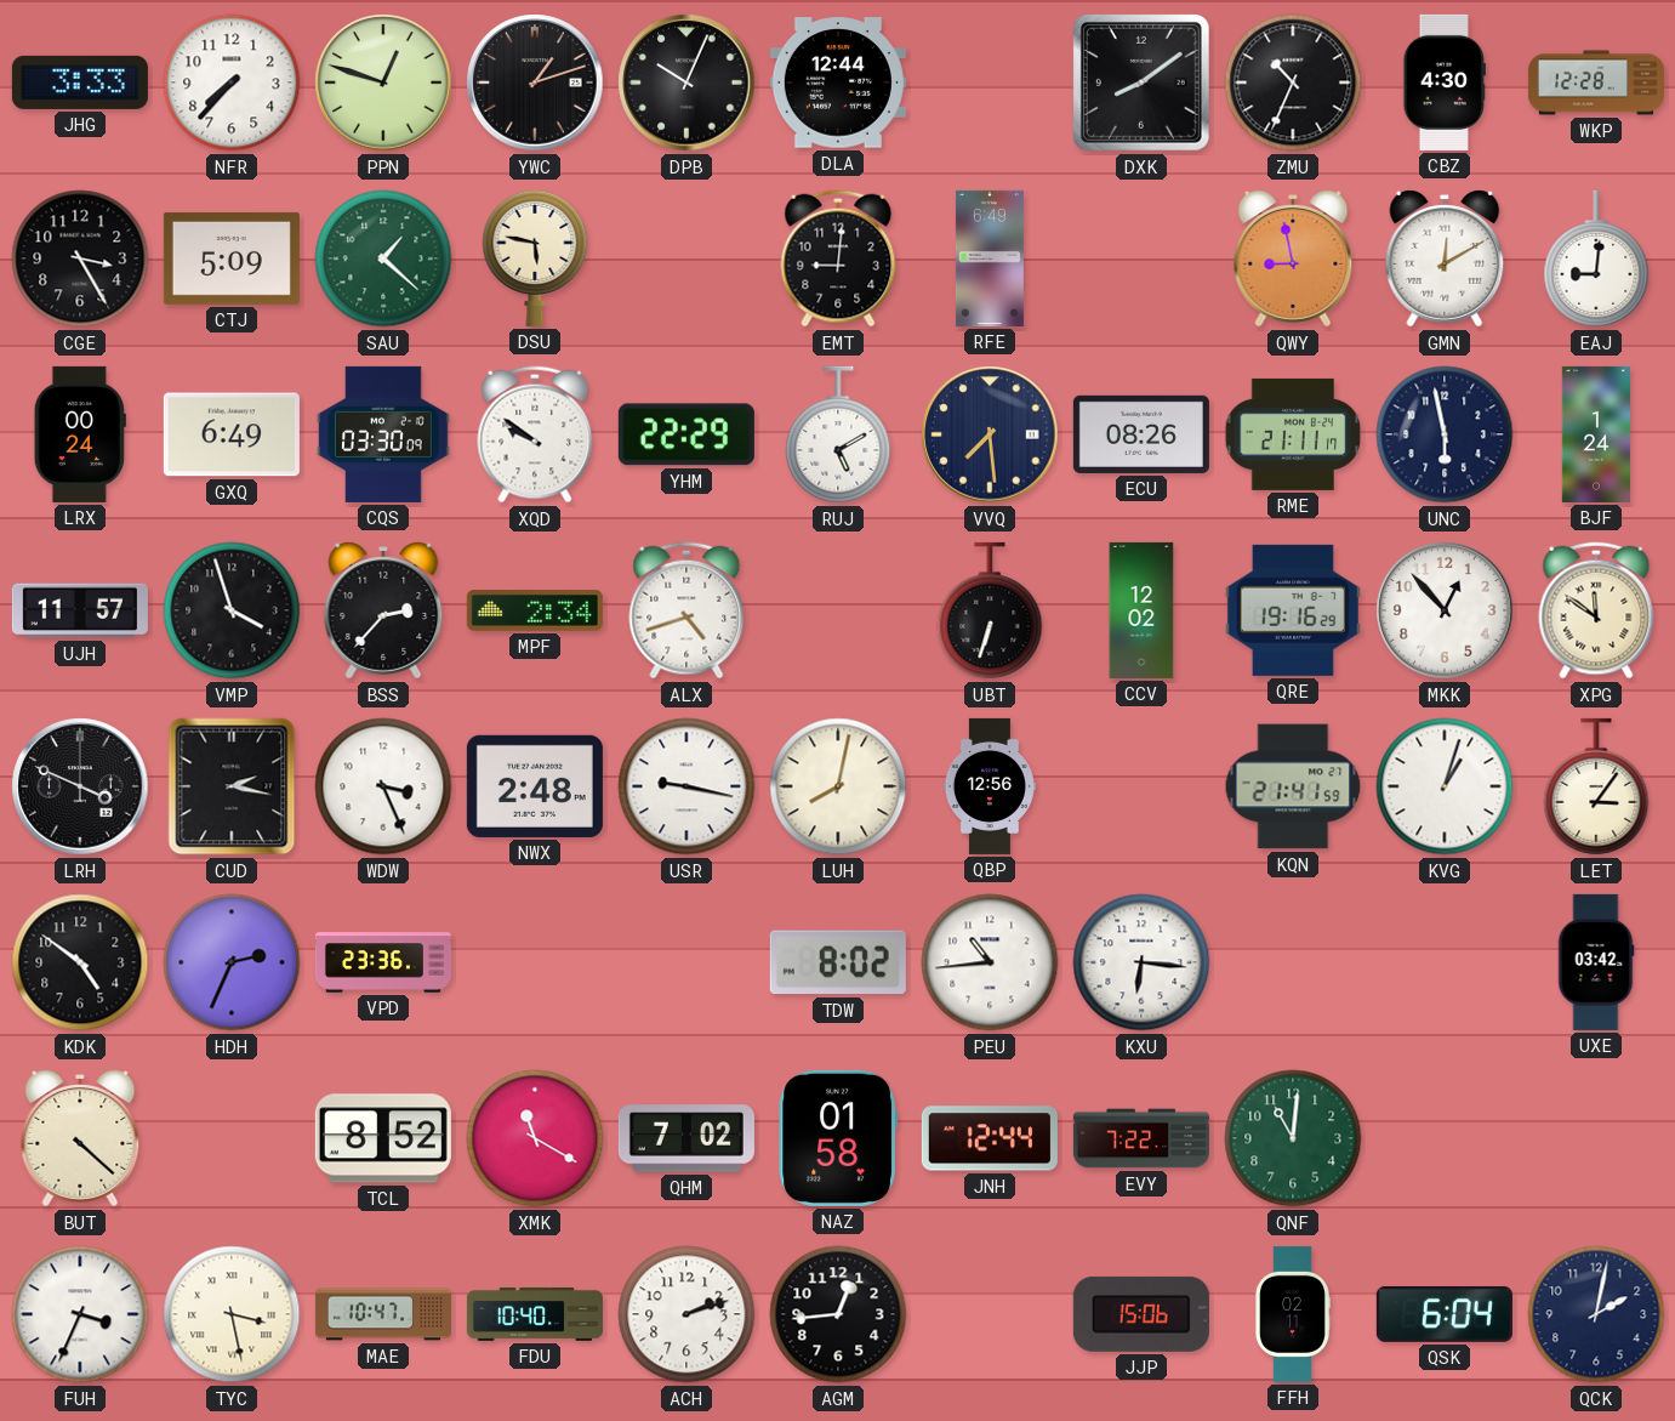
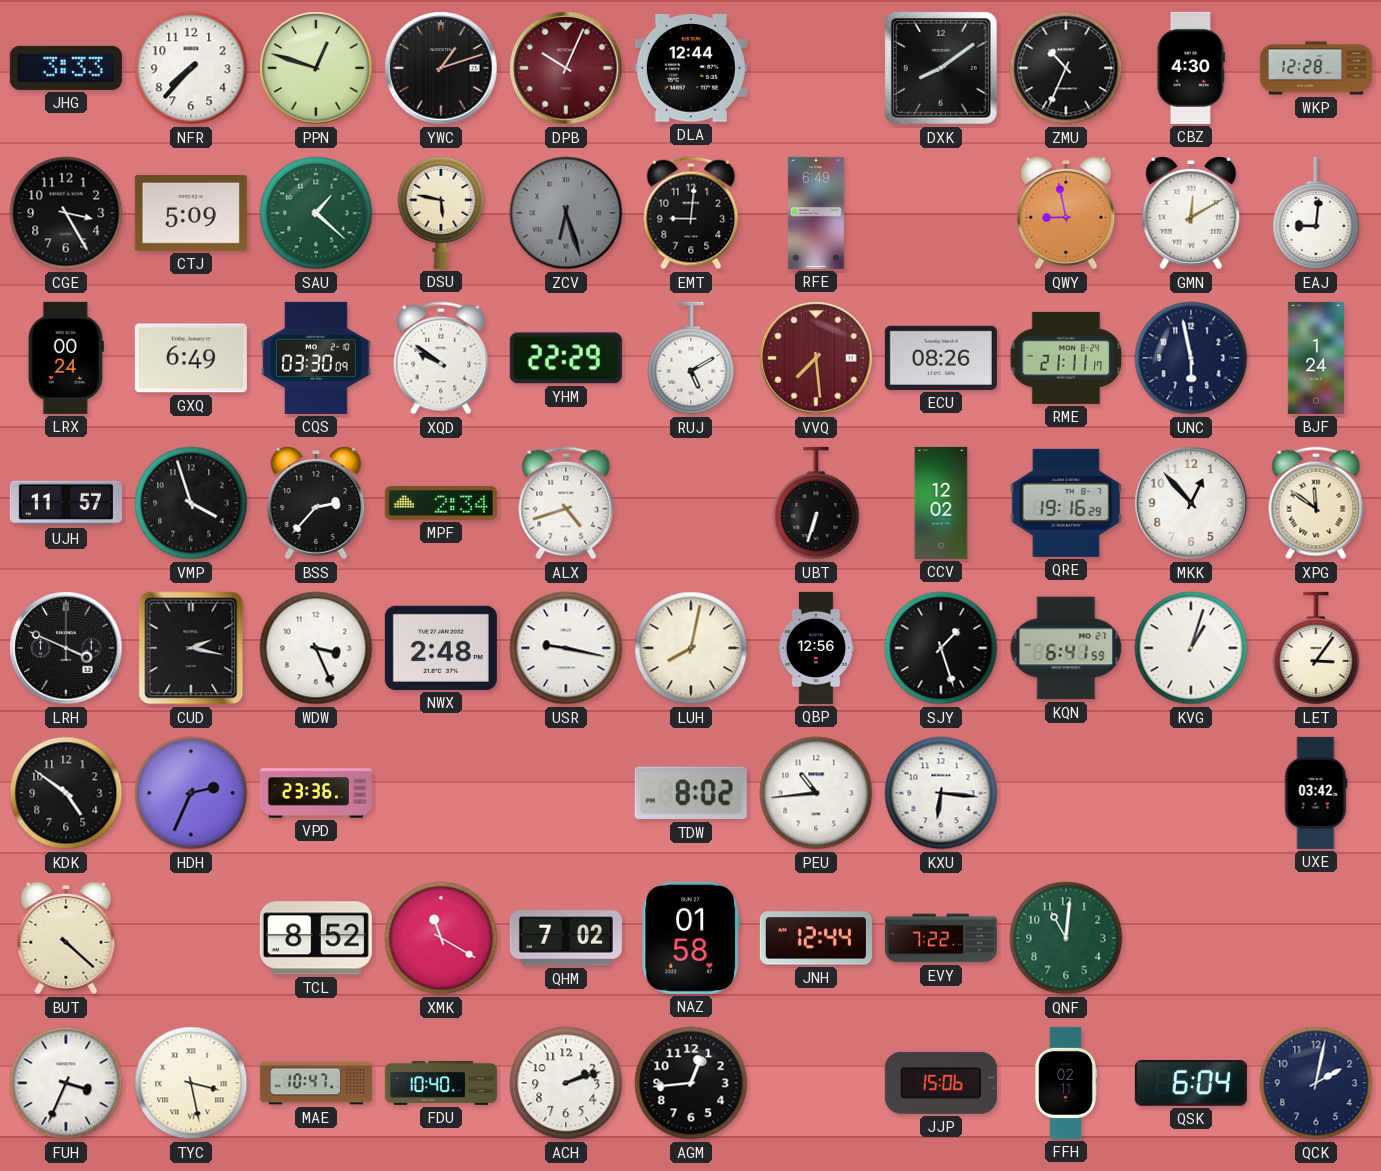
DPB dial: black -> burgundy
ZCV: none -> 6:27
VVQ dial: navy -> burgundy
SJY: none -> 1:27
KQN: 21:41 -> 6:41
